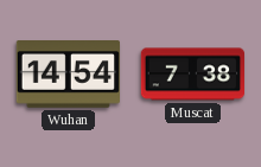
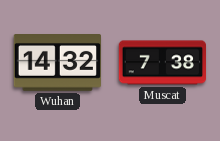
Wuhan: 14:54 -> 14:32
